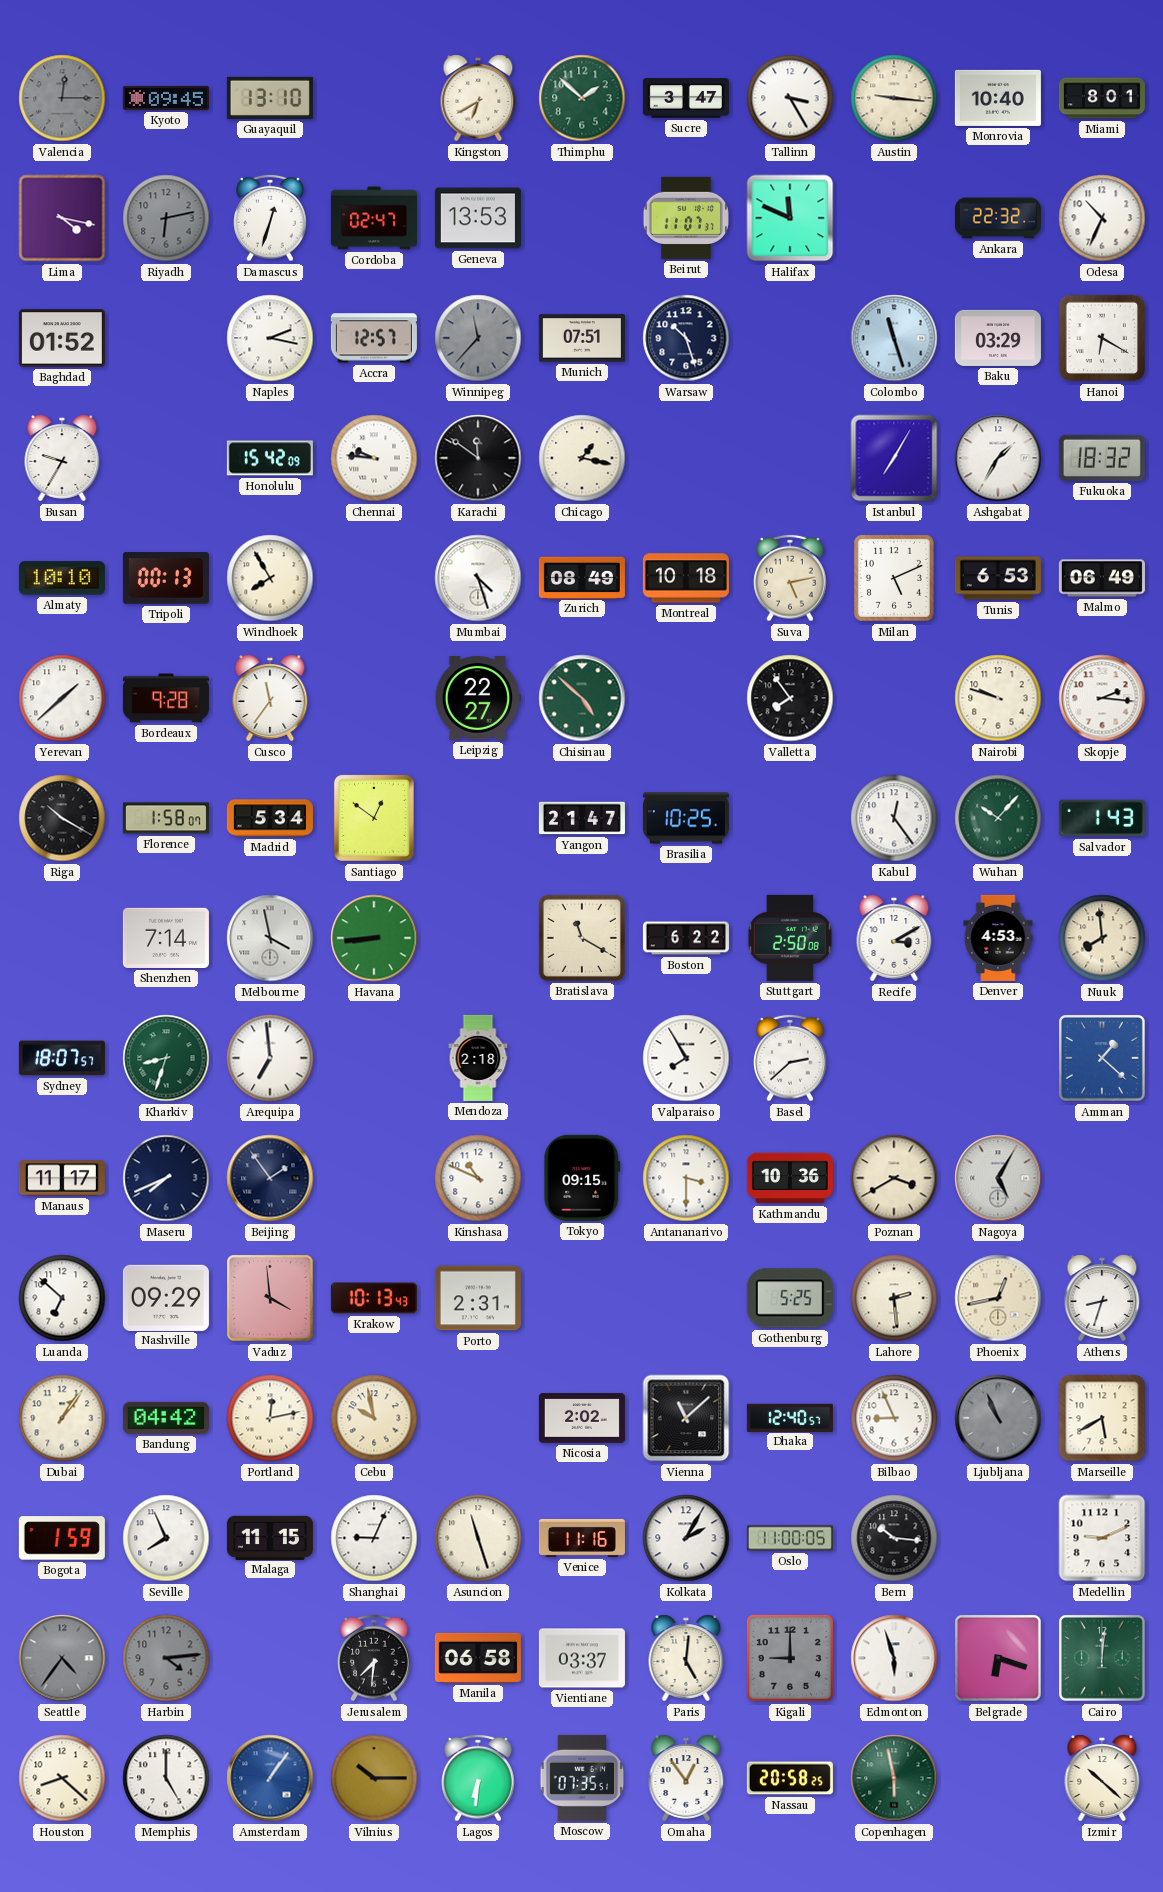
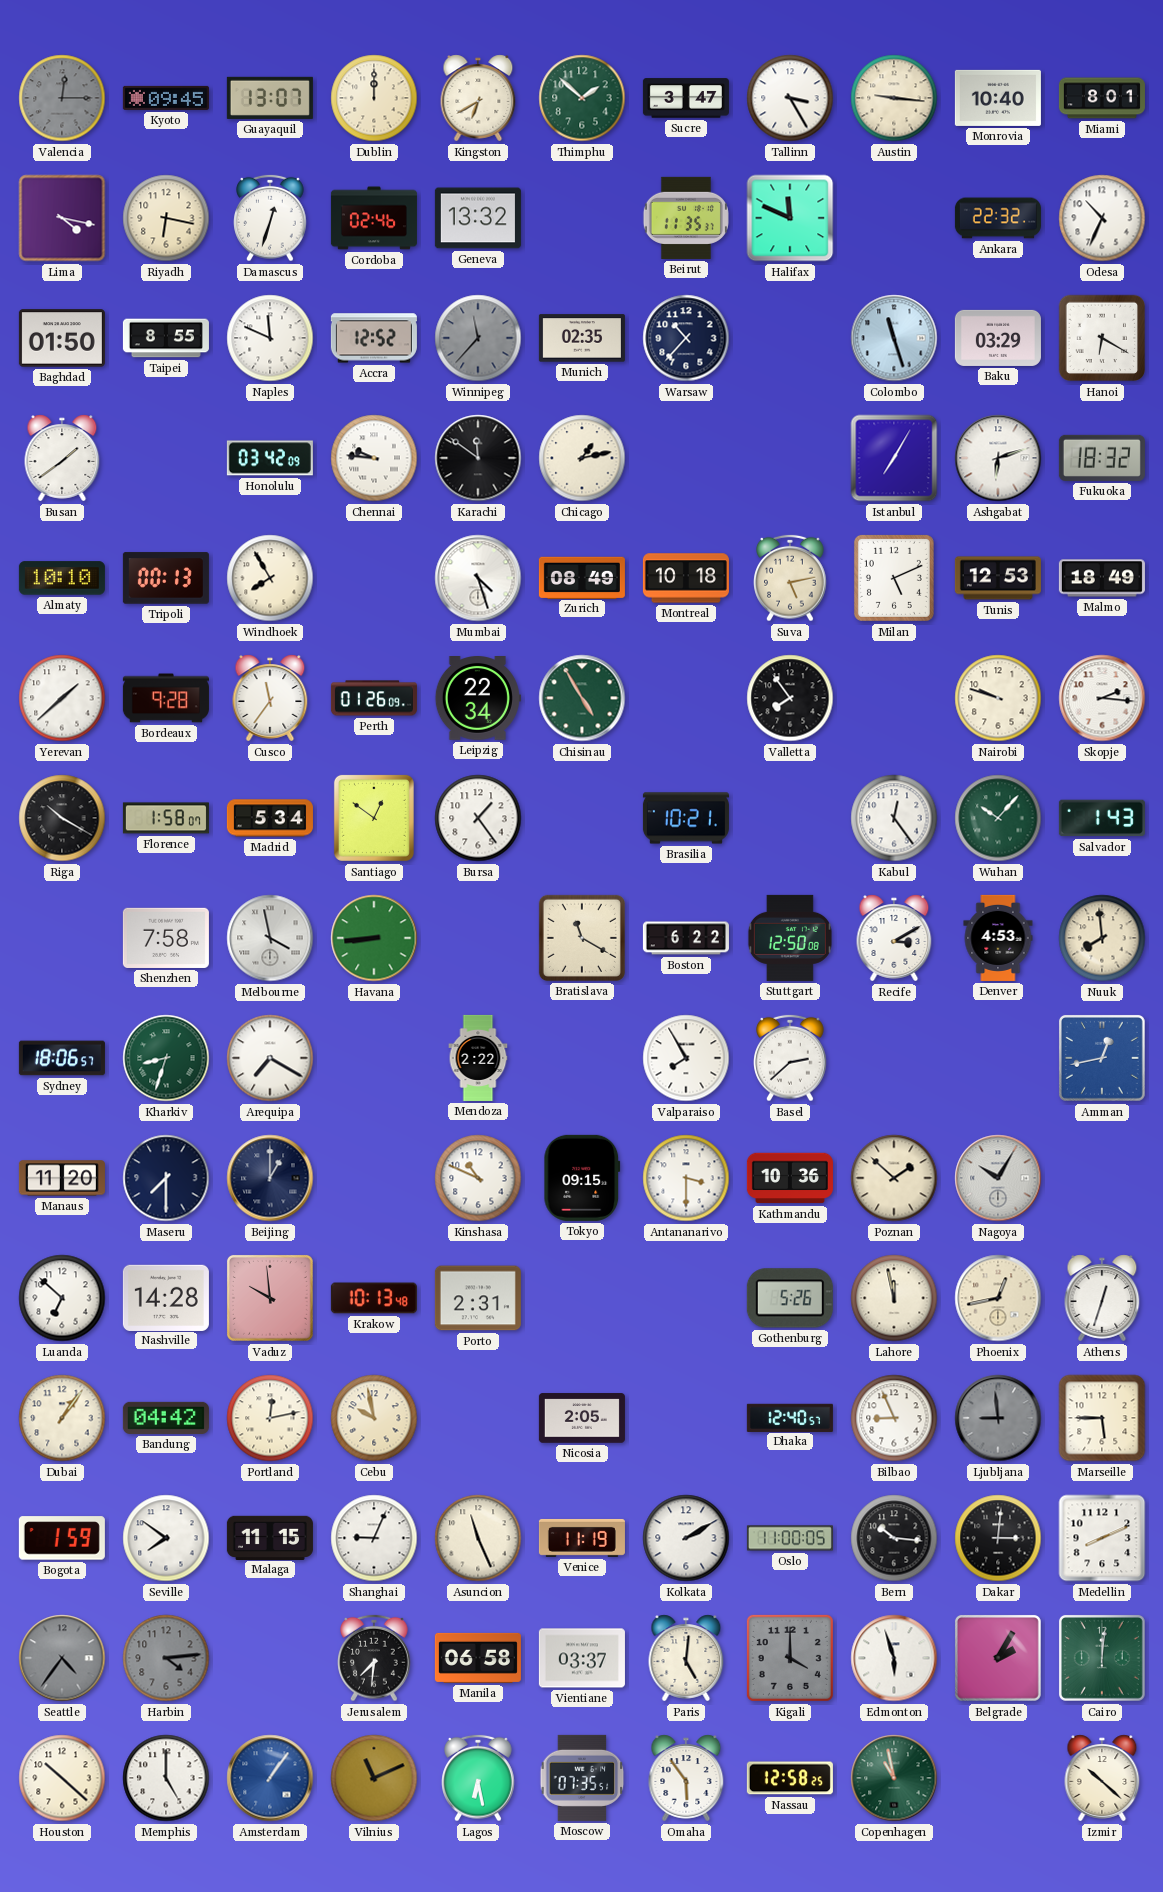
Guayaquil: 13:10 -> 13:07
Dublin: none -> 12:00
Riyadh: 6:13 -> 6:17
Riyadh dial: grey -> cream
Cordoba: 02:47 -> 02:46
Geneva: 13:53 -> 13:32
Beirut: 11:07 -> 11:35
Baghdad: 01:52 -> 01:50
Taipei: none -> 8:55
Naples: 2:17 -> 11:49
Accra: 12:57 -> 12:52
Munich: 07:51 -> 02:35
Warsaw: 10:27 -> 10:37
Busan: 9:35 -> 1:39
Honolulu: 15:42 -> 03:42
Chicago: 1:17 -> 1:13
Ashgabat: 1:35 -> 6:12
Tunis: 6:53 -> 12:53
Malmo: 06:49 -> 18:49
Perth: none -> 01:26
Leipzig: 22:27 -> 22:34
Chisinau: 4:52 -> 4:55
Bursa: none -> 1:24
Yangon: 21:47 -> none
Brasilia: 10:25 -> 10:21
Shenzhen: 7:14 -> 7:58
Stuttgart: 2:50 -> 12:50
Sydney: 18:07 -> 18:06
Arequipa: 6:59 -> 7:20
Mendoza: 2:18 -> 2:22
Amman: 1:22 -> 12:43
Manaus: 11:17 -> 11:20
Maseru: 7:41 -> 7:30
Beijing: 1:54 -> 1:00
Poznan: 3:40 -> 1:52
Nagoya: 5:05 -> 10:05
Nashville: 09:29 -> 14:28
Vaduz: 3:59 -> 9:59
Krakow: 10:13:43 -> 10:13:48
Gothenburg: 5:25 -> 5:26
Lahore: 2:29 -> 11:58
Athens: 8:33 -> 12:33
Nicosia: 2:02 -> 2:05
Vienna: 11:08 -> none
Ljubljana: 10:56 -> 8:59
Marseille: 5:40 -> 5:45
Seville: 7:56 -> 7:51
Asuncion: 11:27 -> 11:26
Venice: 11:16 -> 11:19
Kolkata: 2:05 -> 2:10
Dakar: none -> 3:01
Medellin: 9:11 -> 8:11
Kigali: 9:00 -> 4:00
Belgrade: 6:18 -> 2:05
Houston: 8:22 -> 10:22
Vilnius: 10:15 -> 11:11
Lagos: 6:31 -> 6:28
Omaha: 12:54 -> 5:54
Nassau: 20:58 -> 12:58
Copenhagen: 5:58 -> 10:58
